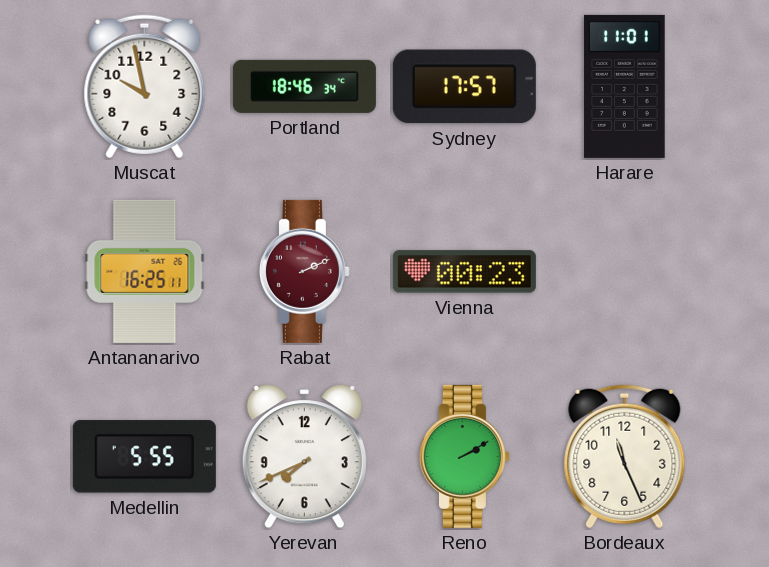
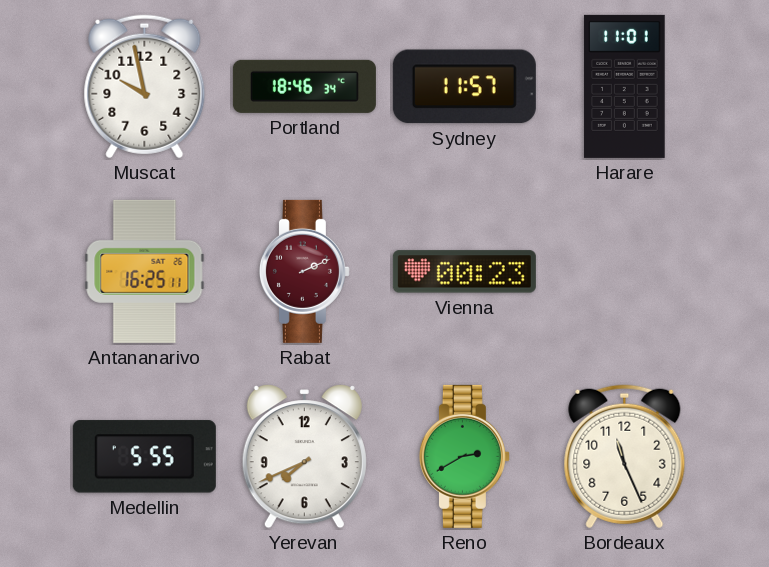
Sydney: 17:57 -> 11:57
Reno: 2:10 -> 2:40
